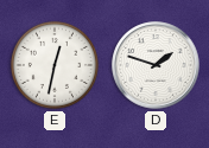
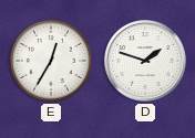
E: 12:32 -> 12:35
